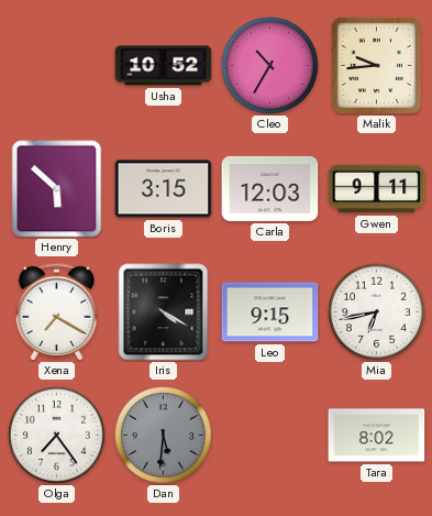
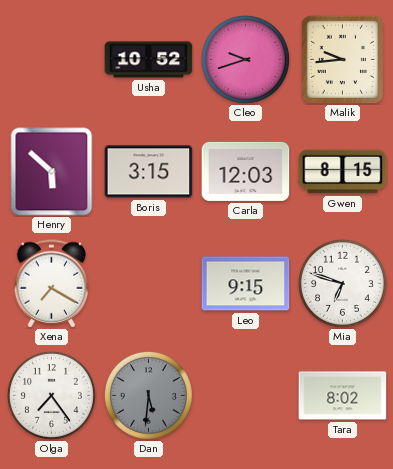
Cleo: 10:35 -> 9:42
Gwen: 9:11 -> 8:15
Iris: 4:20 -> none
Mia: 6:43 -> 6:48
